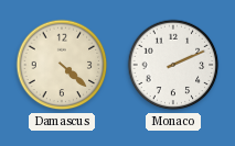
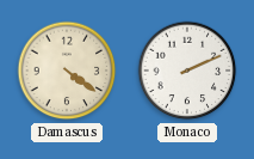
Damascus: 4:22 -> 4:21
